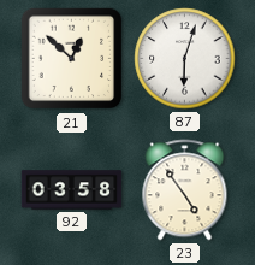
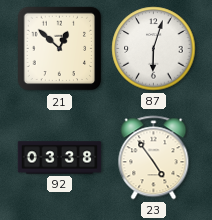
92: 03:58 -> 03:38
